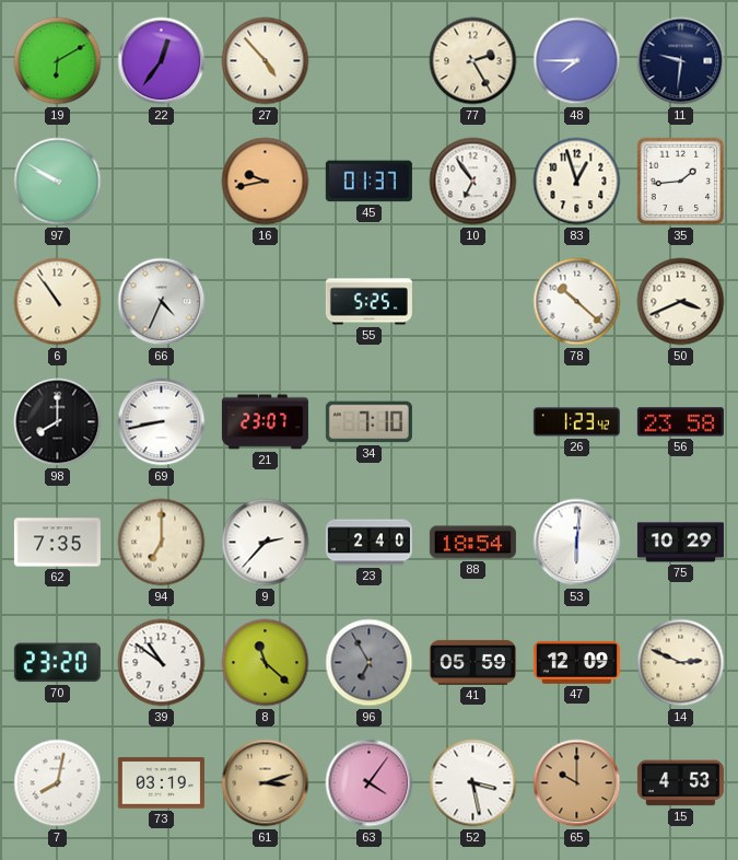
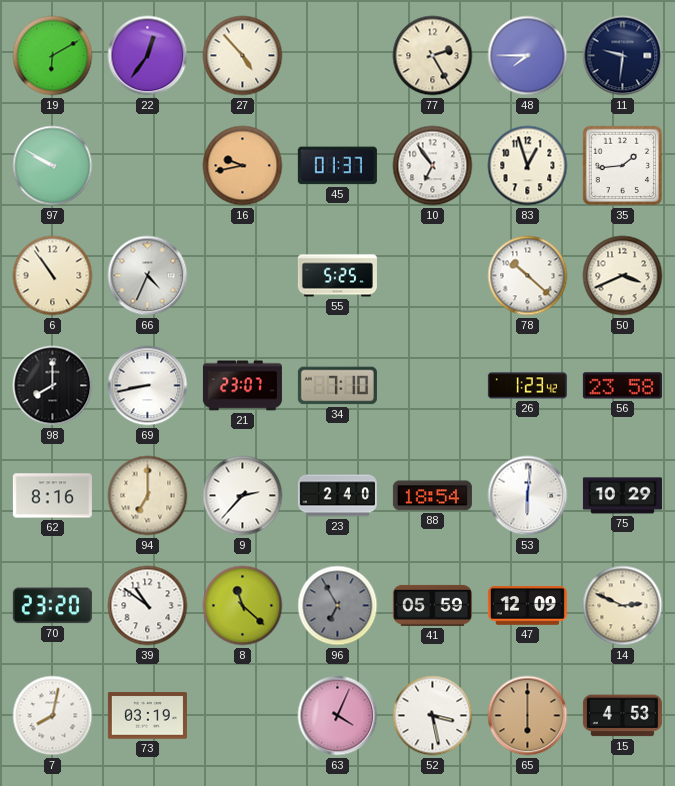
62: 7:35 -> 8:16
61: 3:12 -> none
63: 4:06 -> 4:04
65: 10:00 -> 6:00
